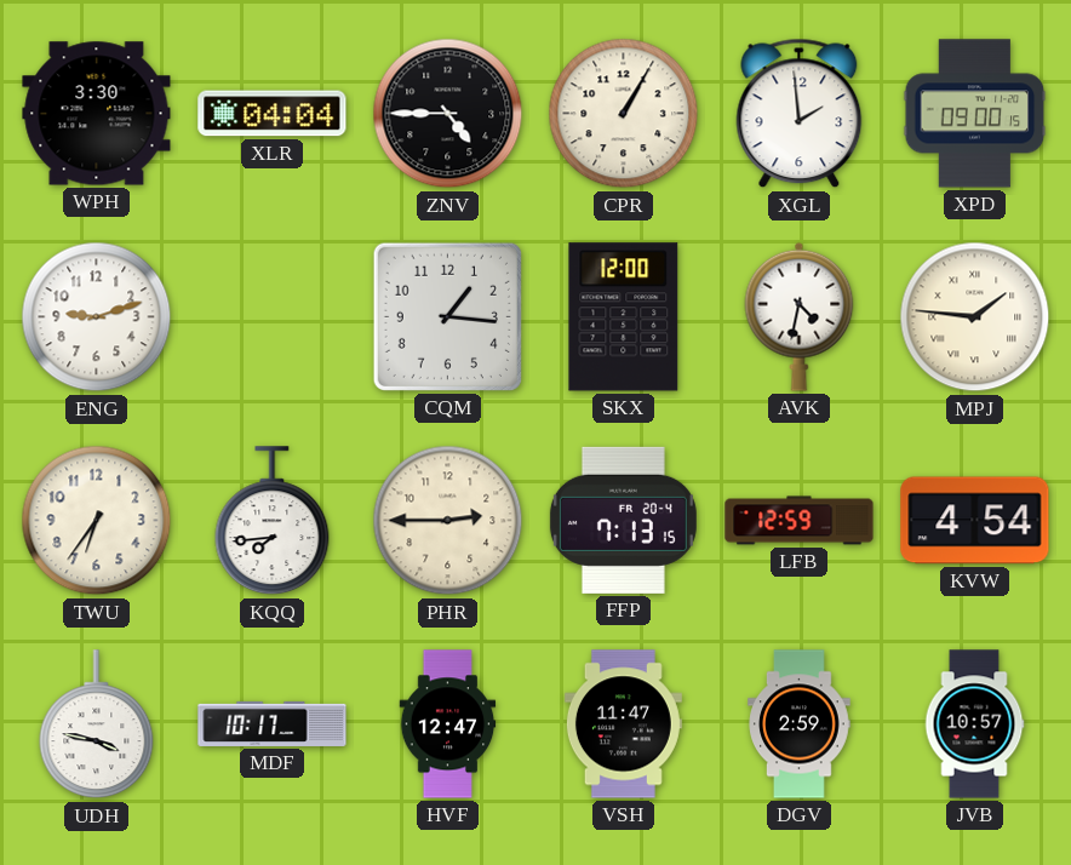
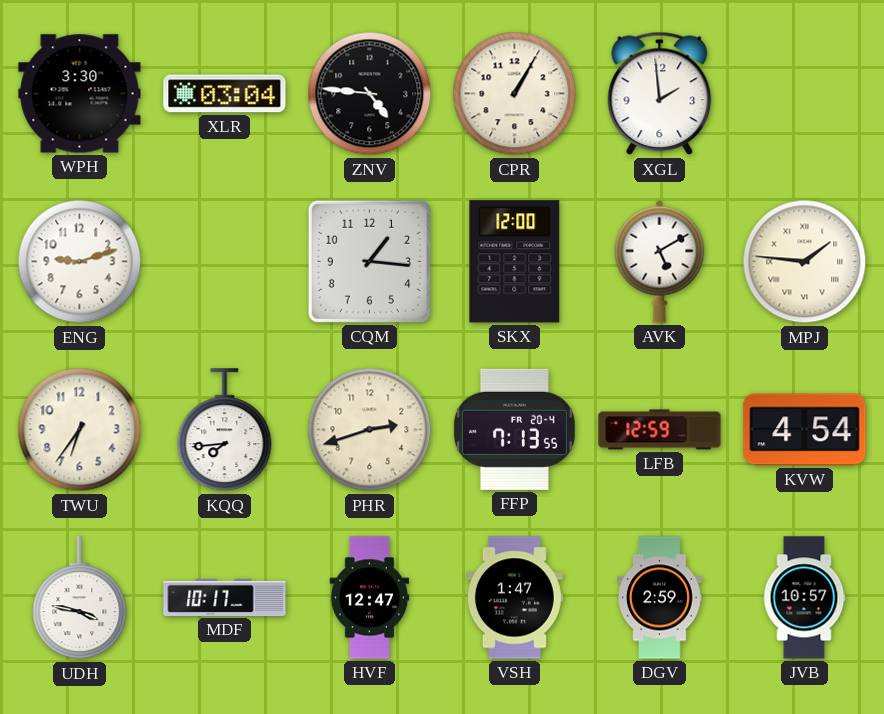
XLR: 04:04 -> 03:04
ZNV: 4:45 -> 4:46
XPD: 09:00 -> none
AVK: 4:32 -> 5:10
PHR: 2:45 -> 2:42
FFP: 7:13:15 -> 7:13:55
VSH: 11:47 -> 1:47
